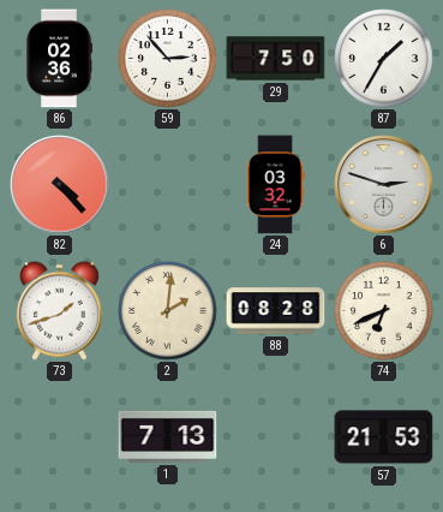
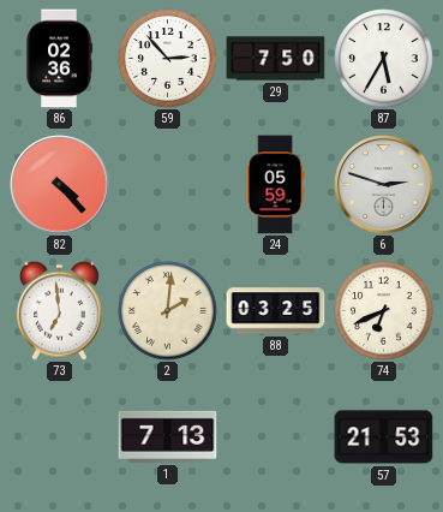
87: 1:35 -> 5:35
24: 03:32 -> 05:59
73: 1:42 -> 6:59
88: 08:28 -> 03:25
